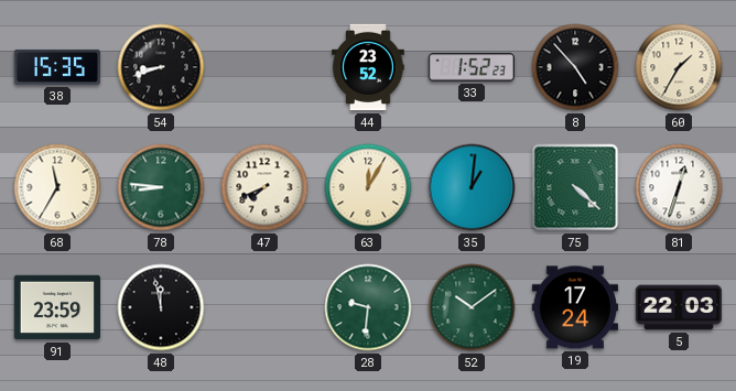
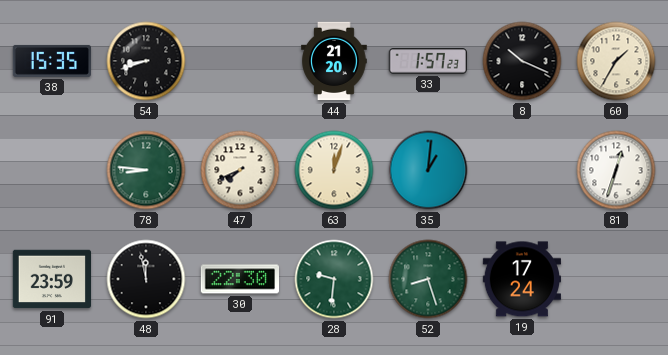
44: 23:52 -> 21:20
33: 1:52 -> 1:57
8: 4:53 -> 10:19
68: 11:35 -> none
63: 12:05 -> 12:03
75: 4:22 -> none
30: none -> 22:30
52: 10:09 -> 8:27
5: 22:03 -> none
